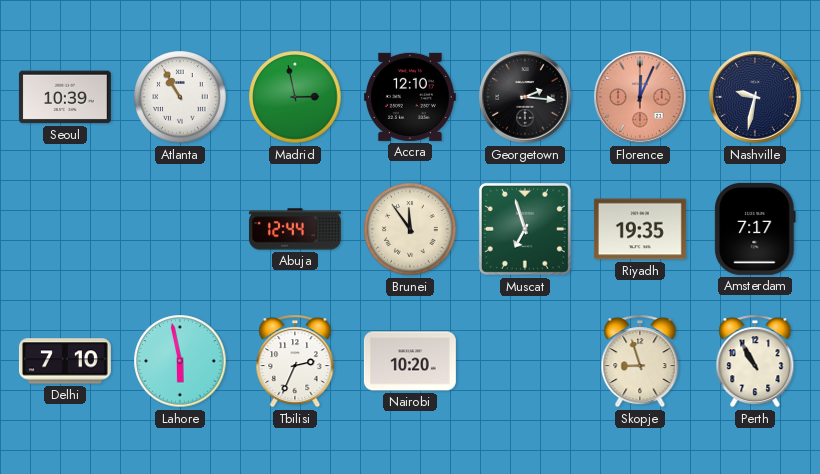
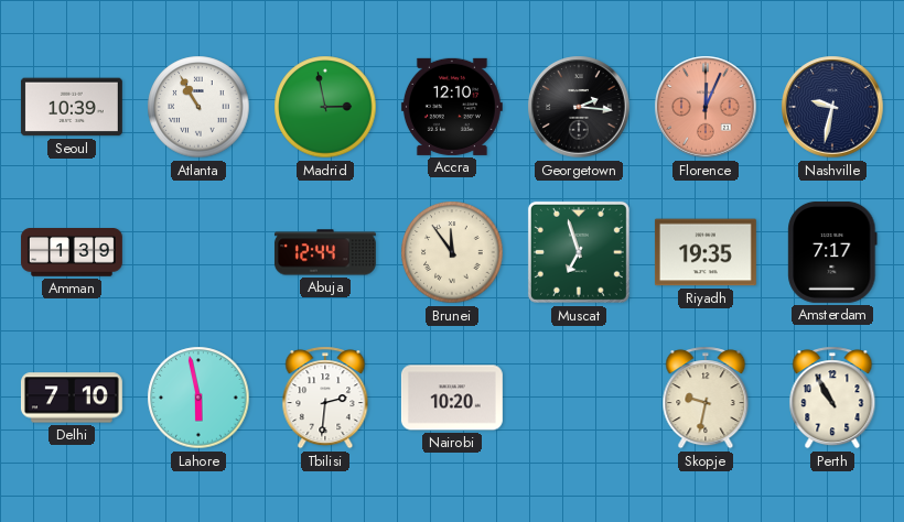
Amman: none -> 1:39
Tbilisi: 2:34 -> 2:31
Skopje: 8:57 -> 9:32
